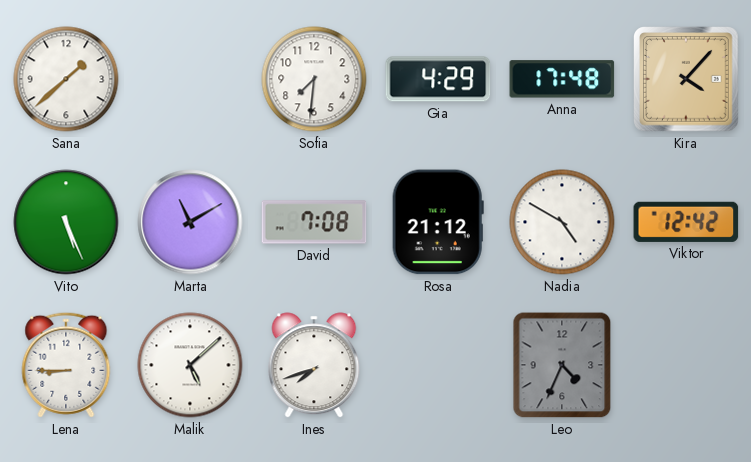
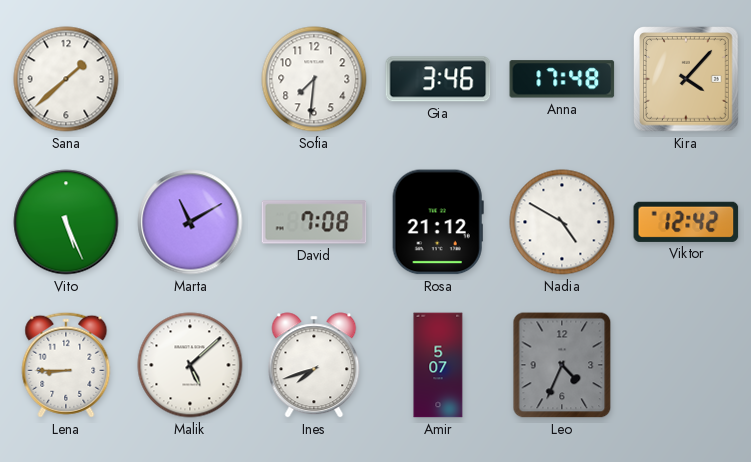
Gia: 4:29 -> 3:46
Amir: none -> 5:07
